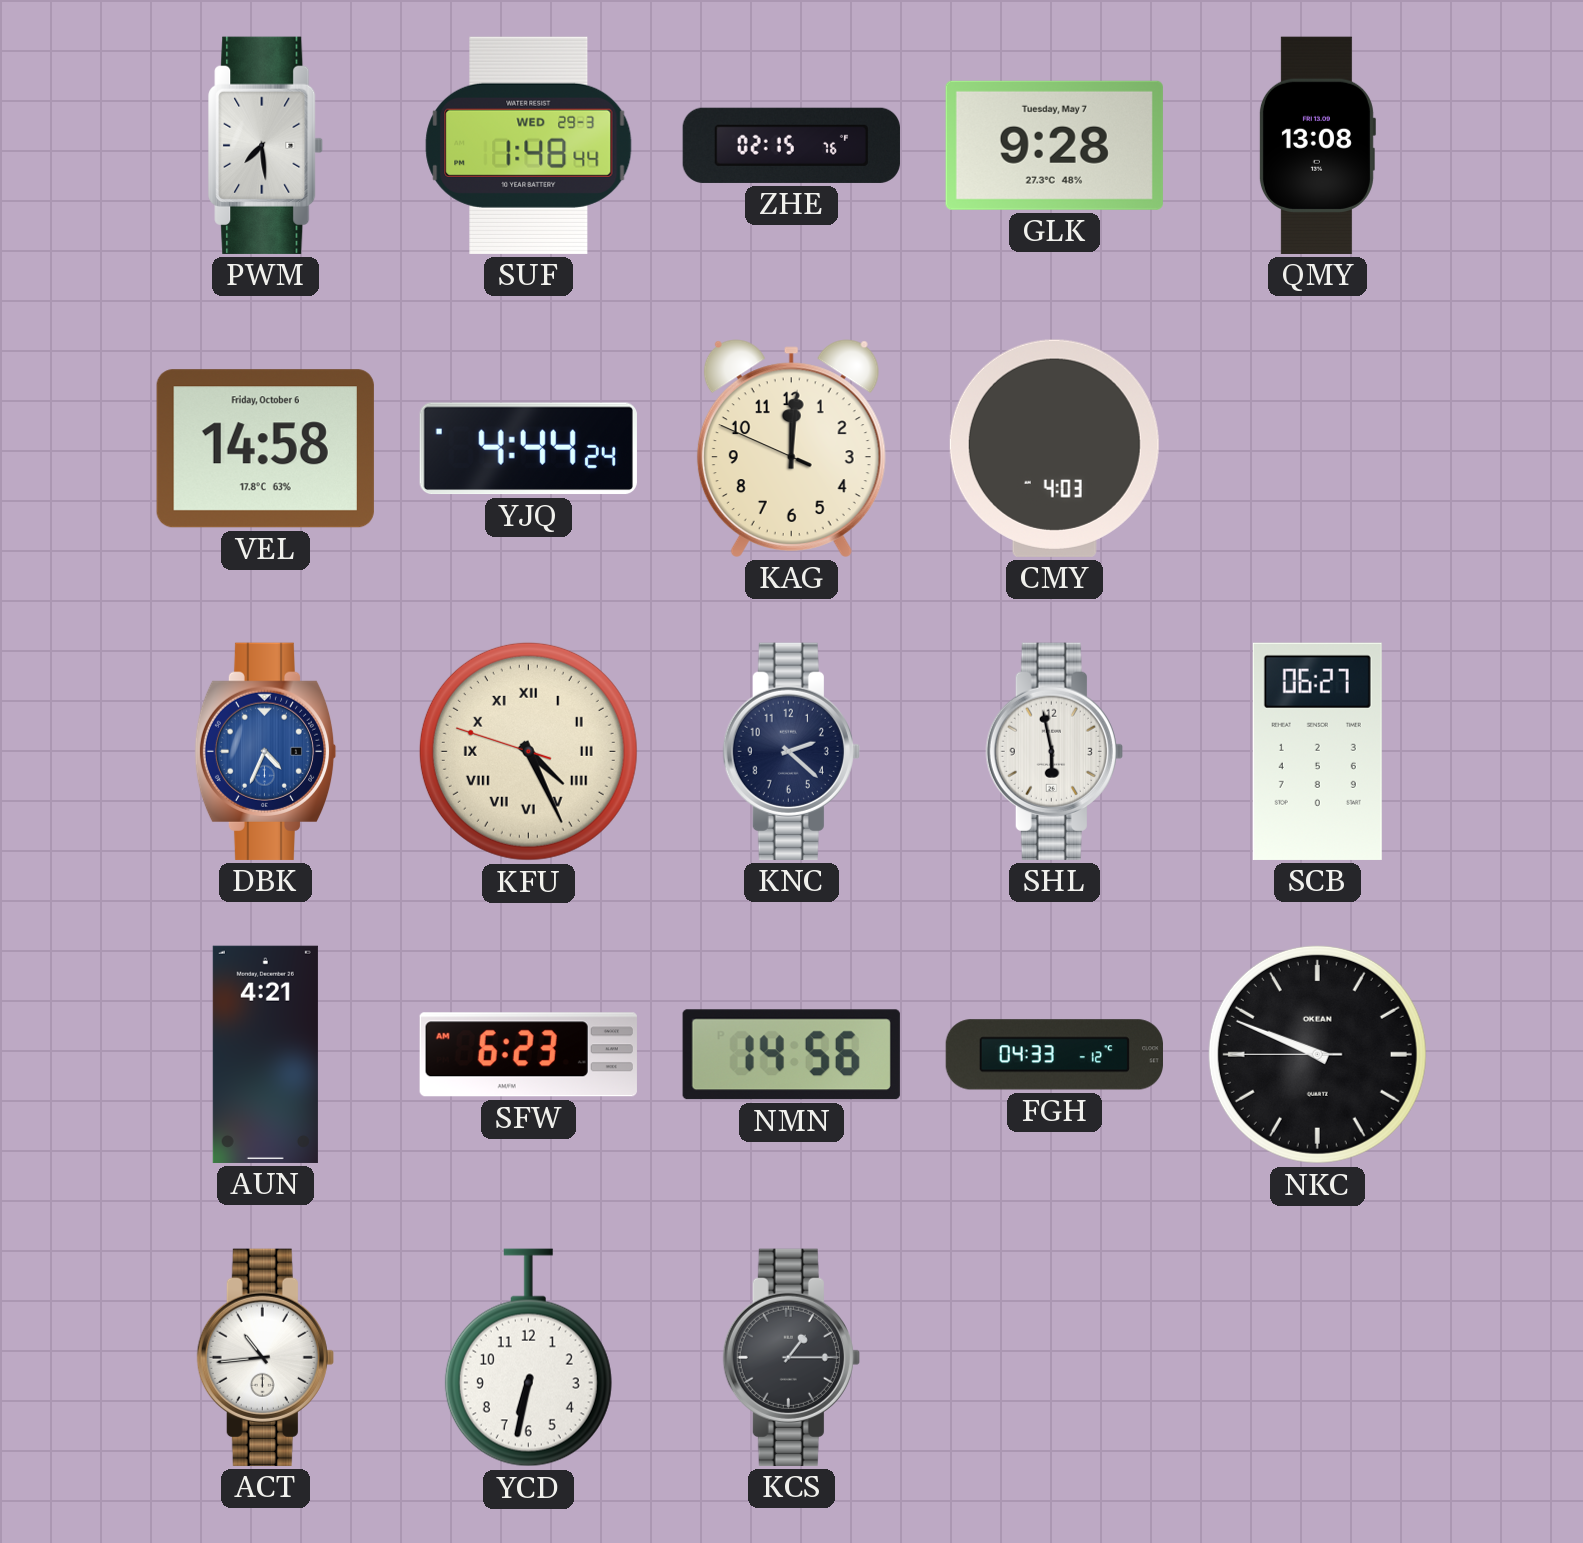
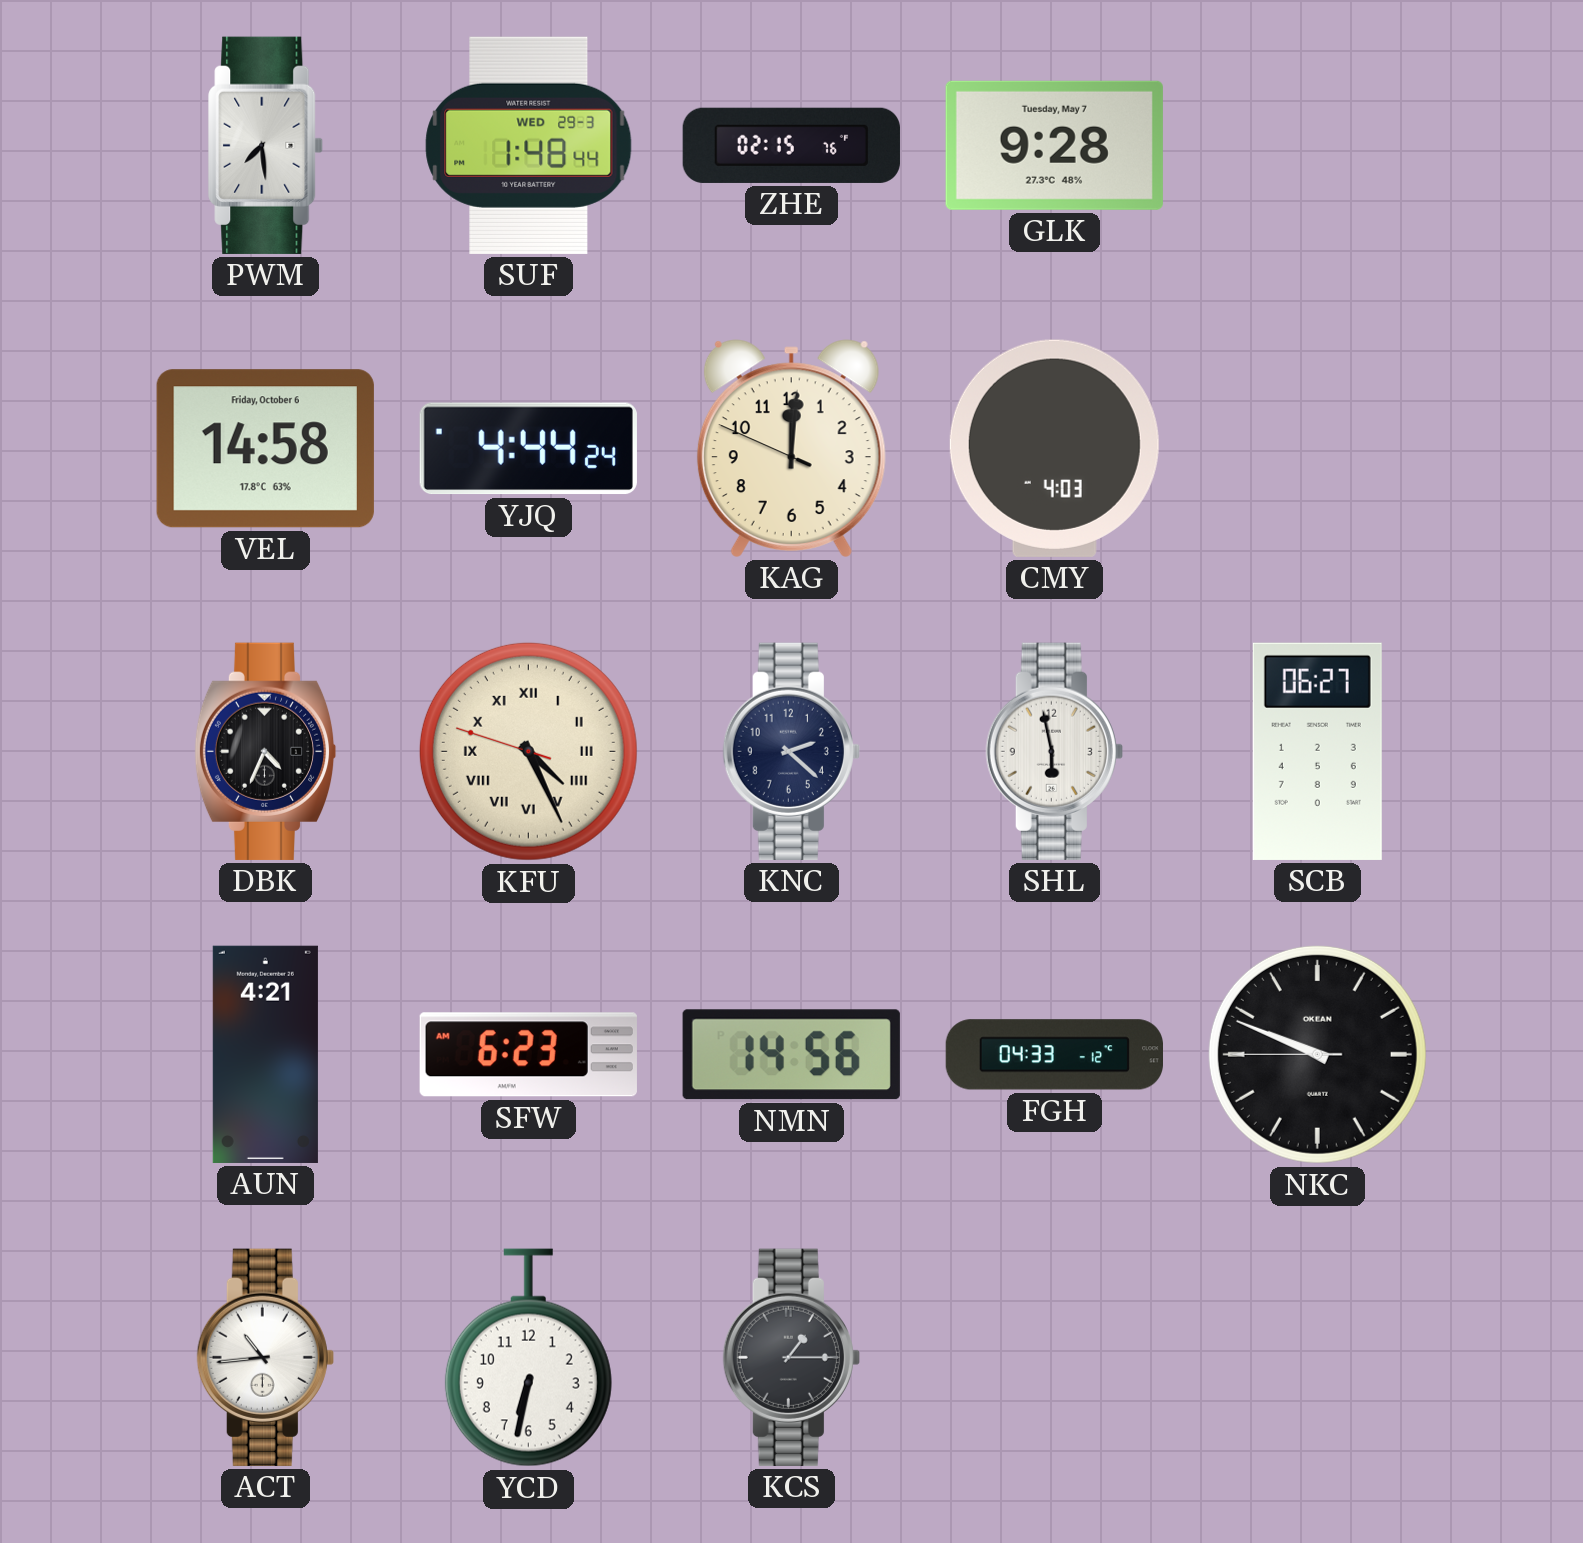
QMY: 13:08 -> none
DBK dial: blue -> black
